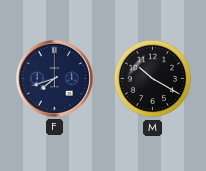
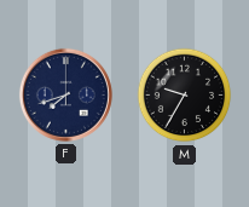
M: 10:20 -> 9:35
